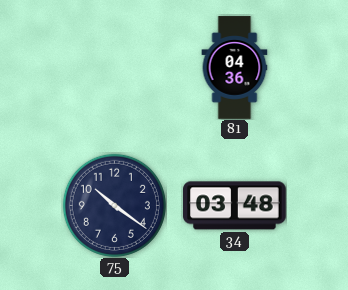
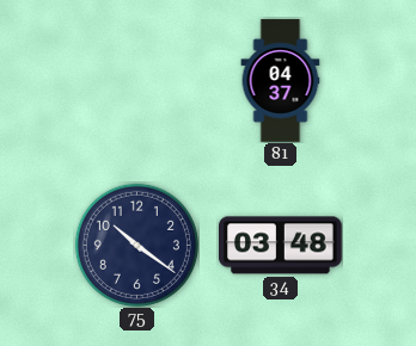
81: 04:36 -> 04:37
